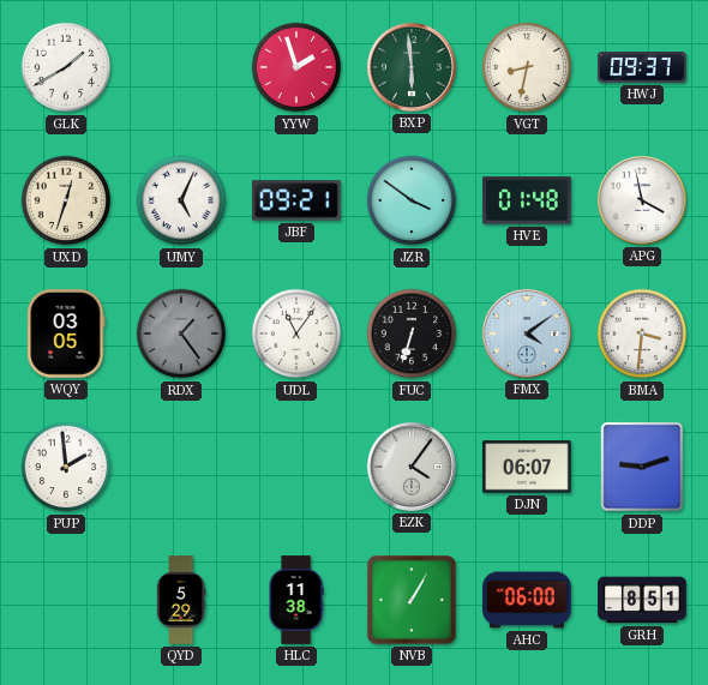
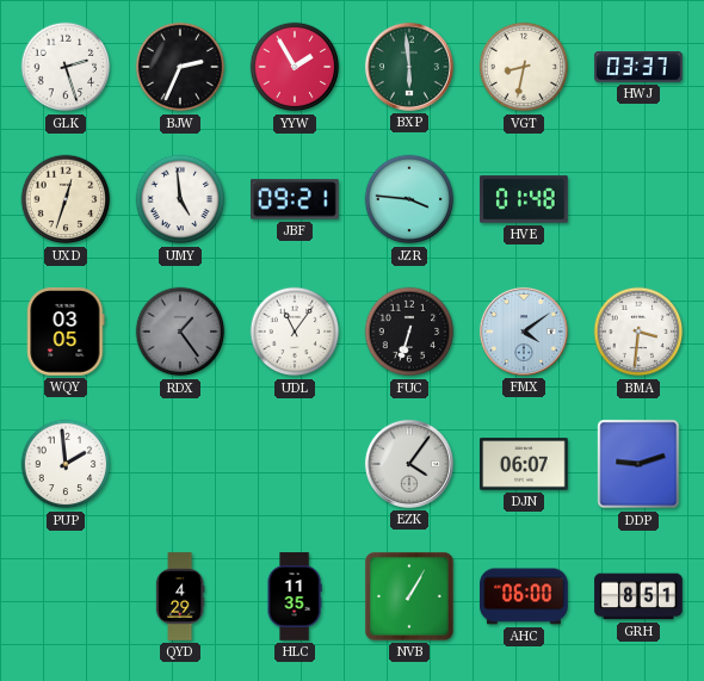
GLK: 1:40 -> 2:27
BJW: none -> 2:34
YYW: 1:57 -> 1:55
HWJ: 09:37 -> 03:37
UMY: 5:04 -> 4:59
JZR: 3:51 -> 3:46
APG: 3:58 -> none
QYD: 5:29 -> 4:29
HLC: 11:38 -> 11:35
